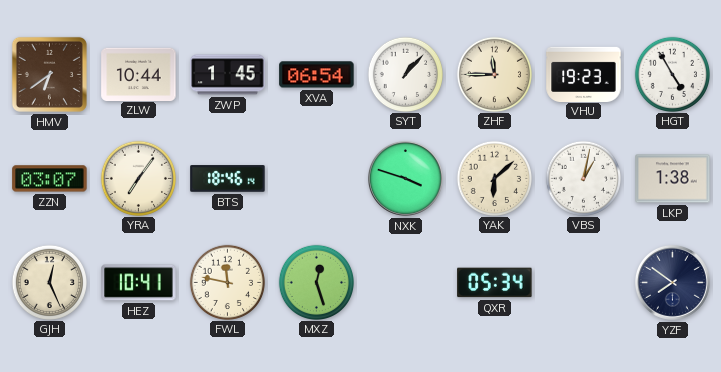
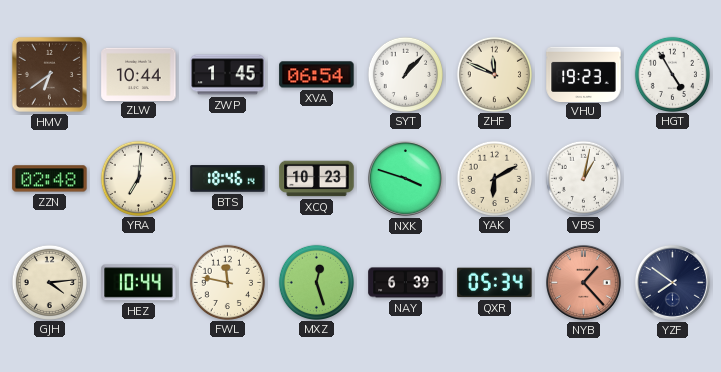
ZHF: 11:45 -> 11:49
ZZN: 03:07 -> 02:48
YRA: 7:06 -> 7:01
XCQ: none -> 10:23
YAK: 6:08 -> 6:10
LKP: 1:38 -> none
GJH: 12:26 -> 4:14
HEZ: 10:41 -> 10:44
NAY: none -> 6:39
NYB: none -> 1:23
